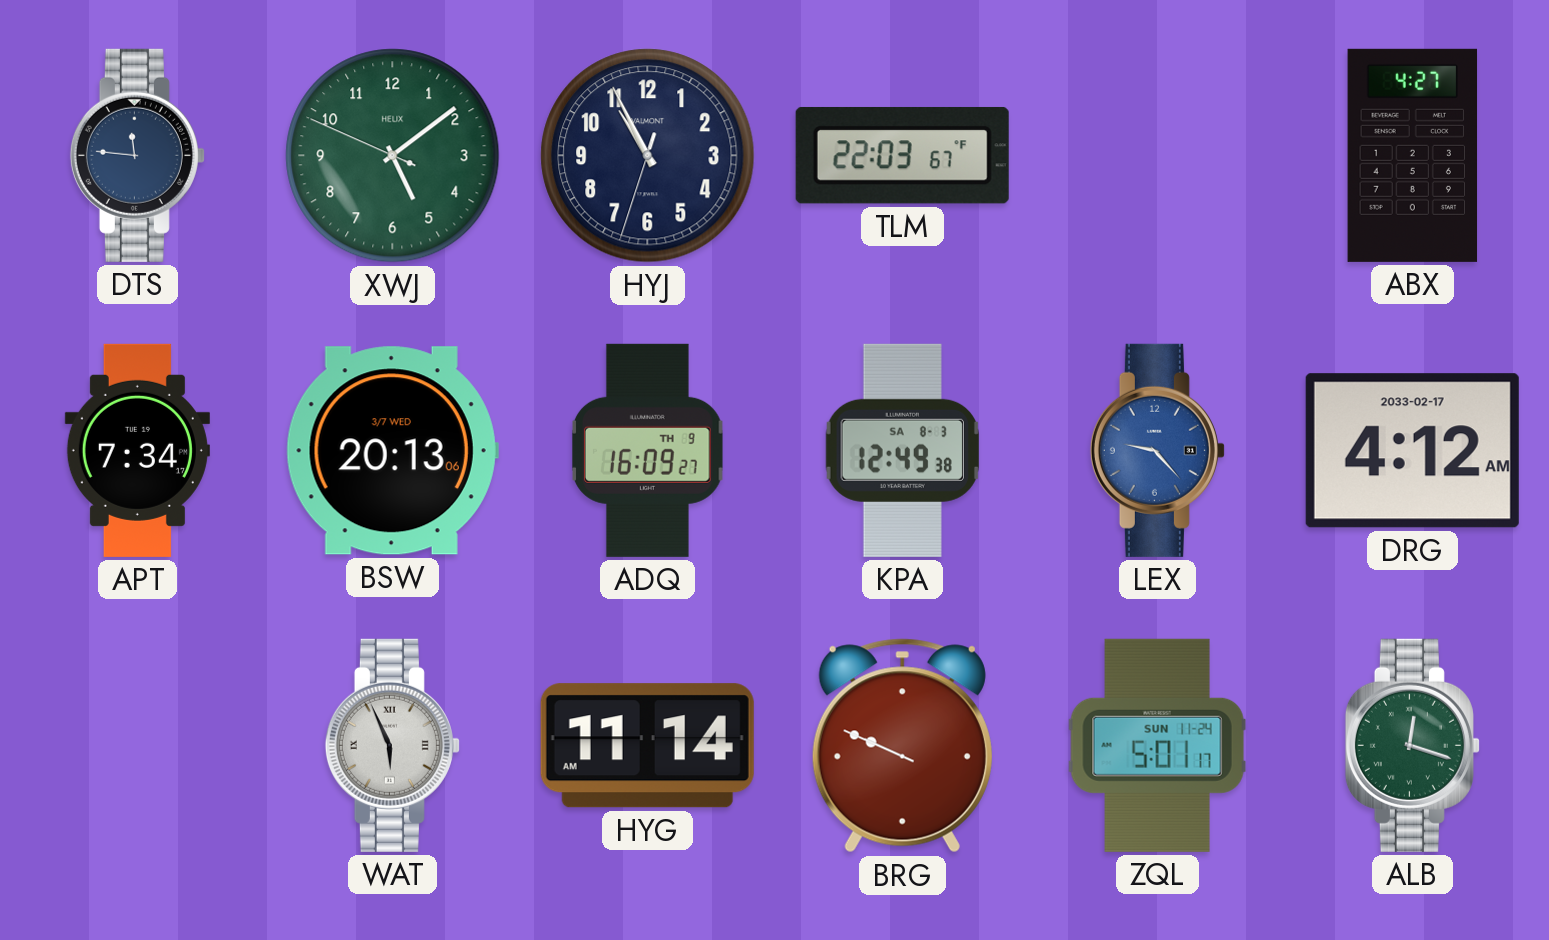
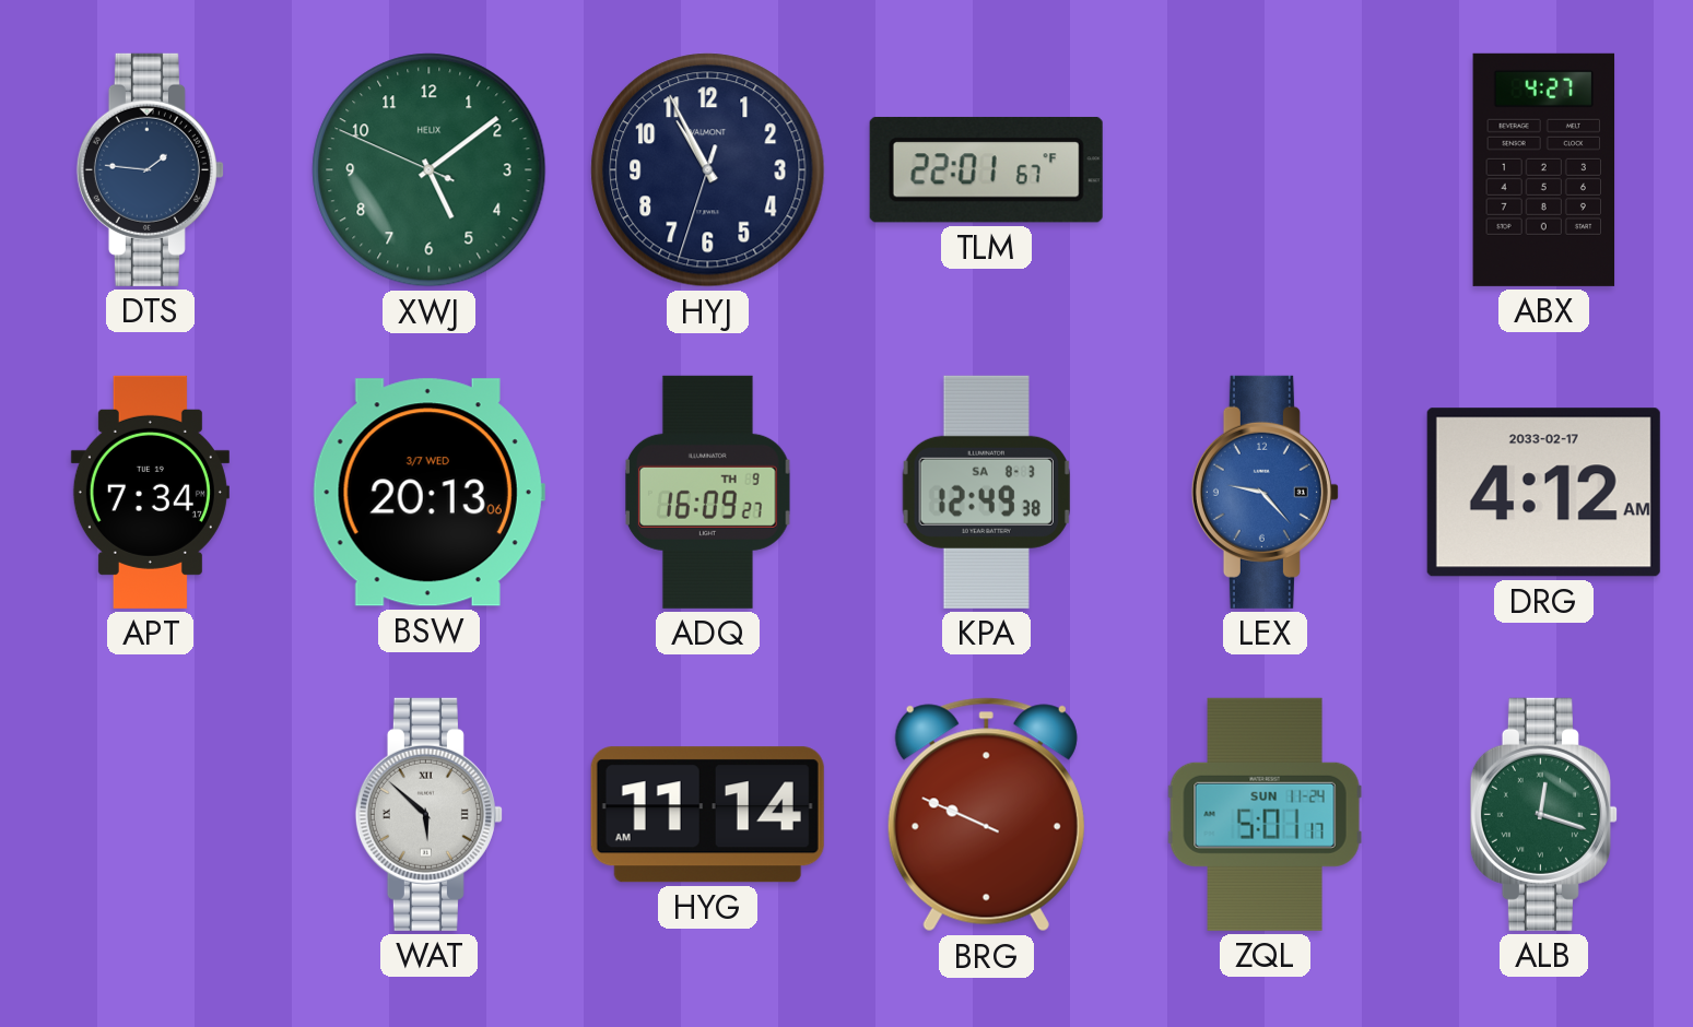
DTS: 11:46 -> 1:46
TLM: 22:03 -> 22:01
WAT: 5:56 -> 5:52
